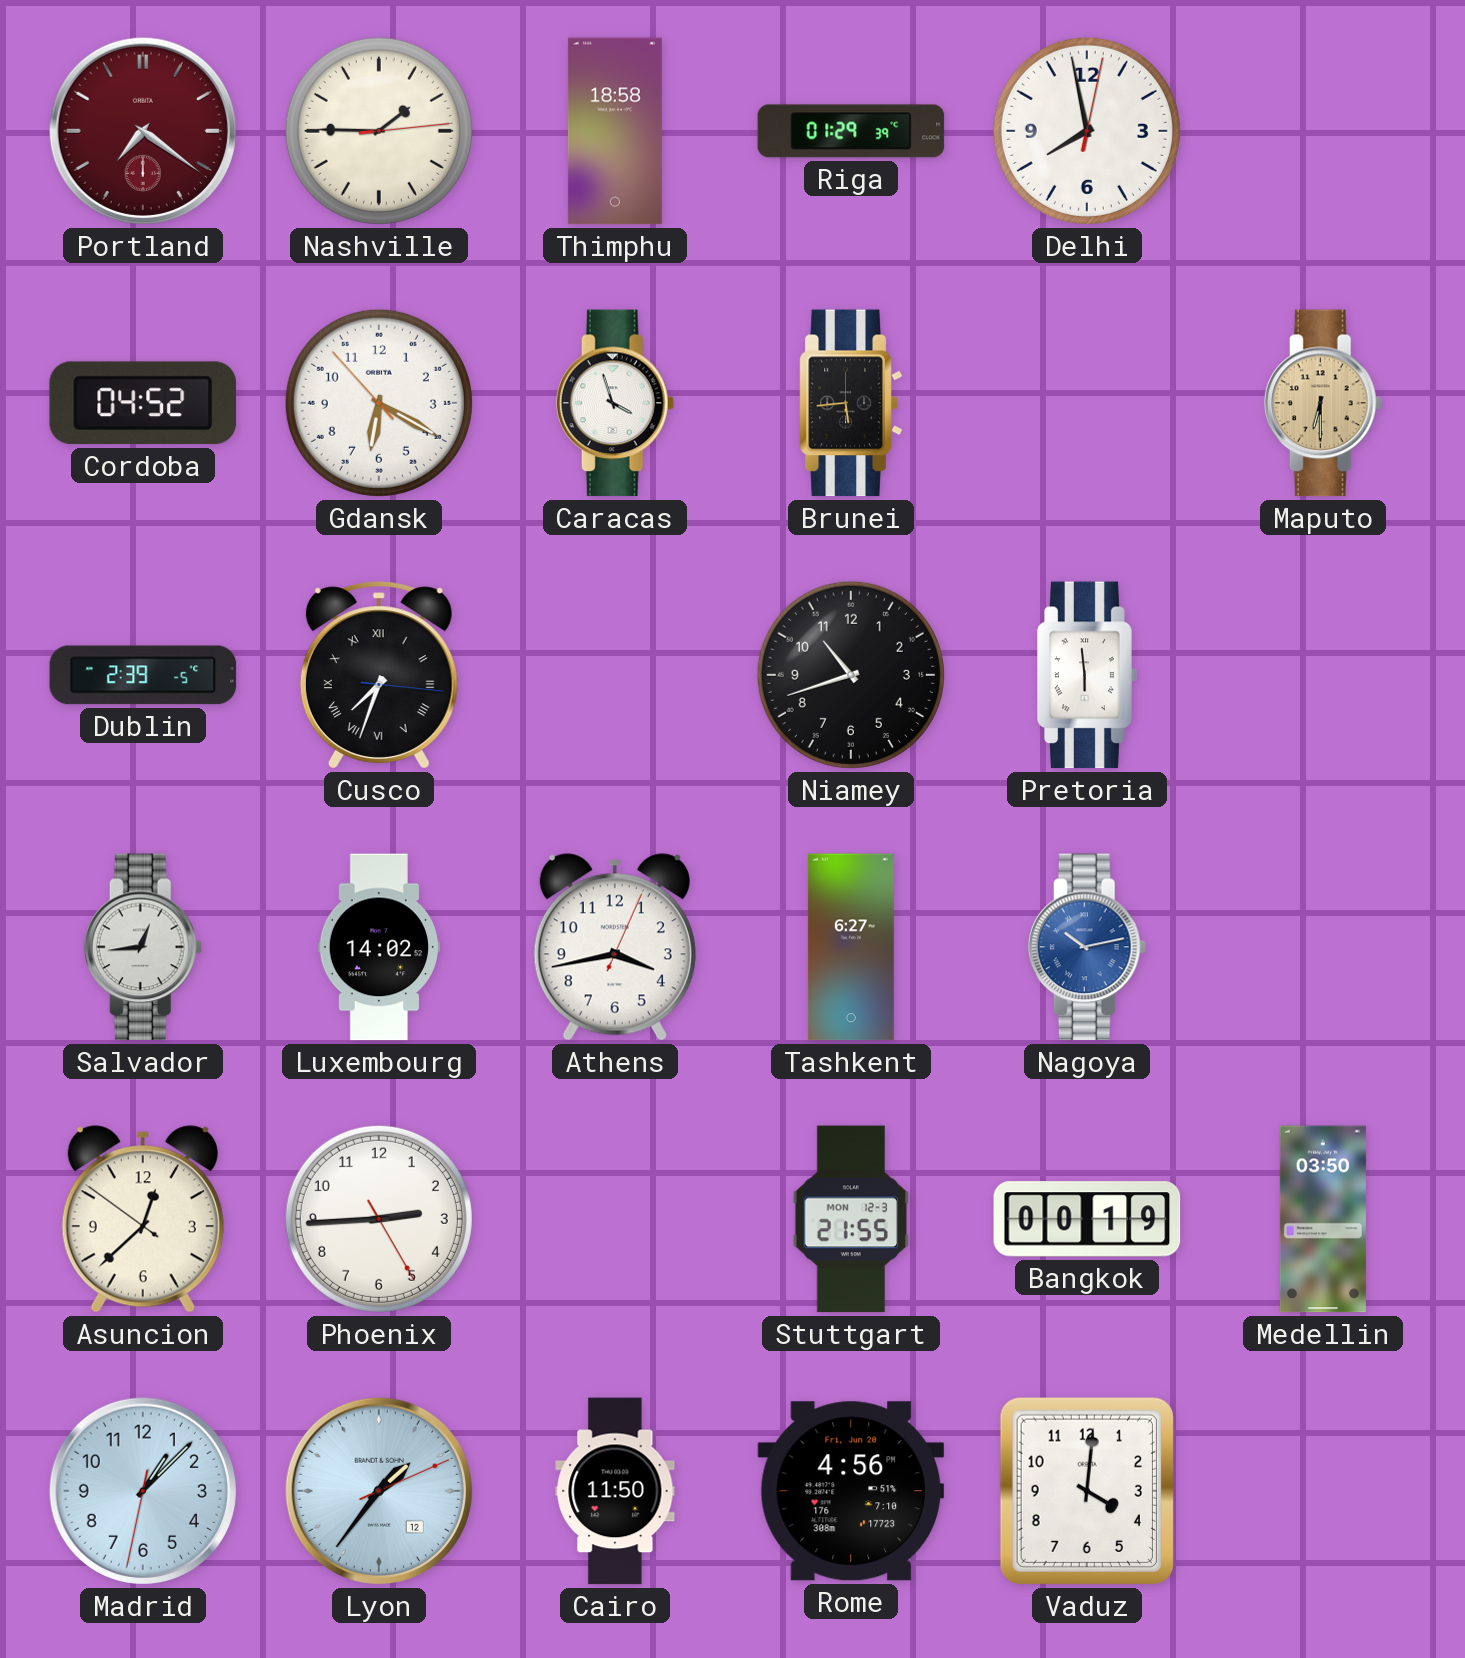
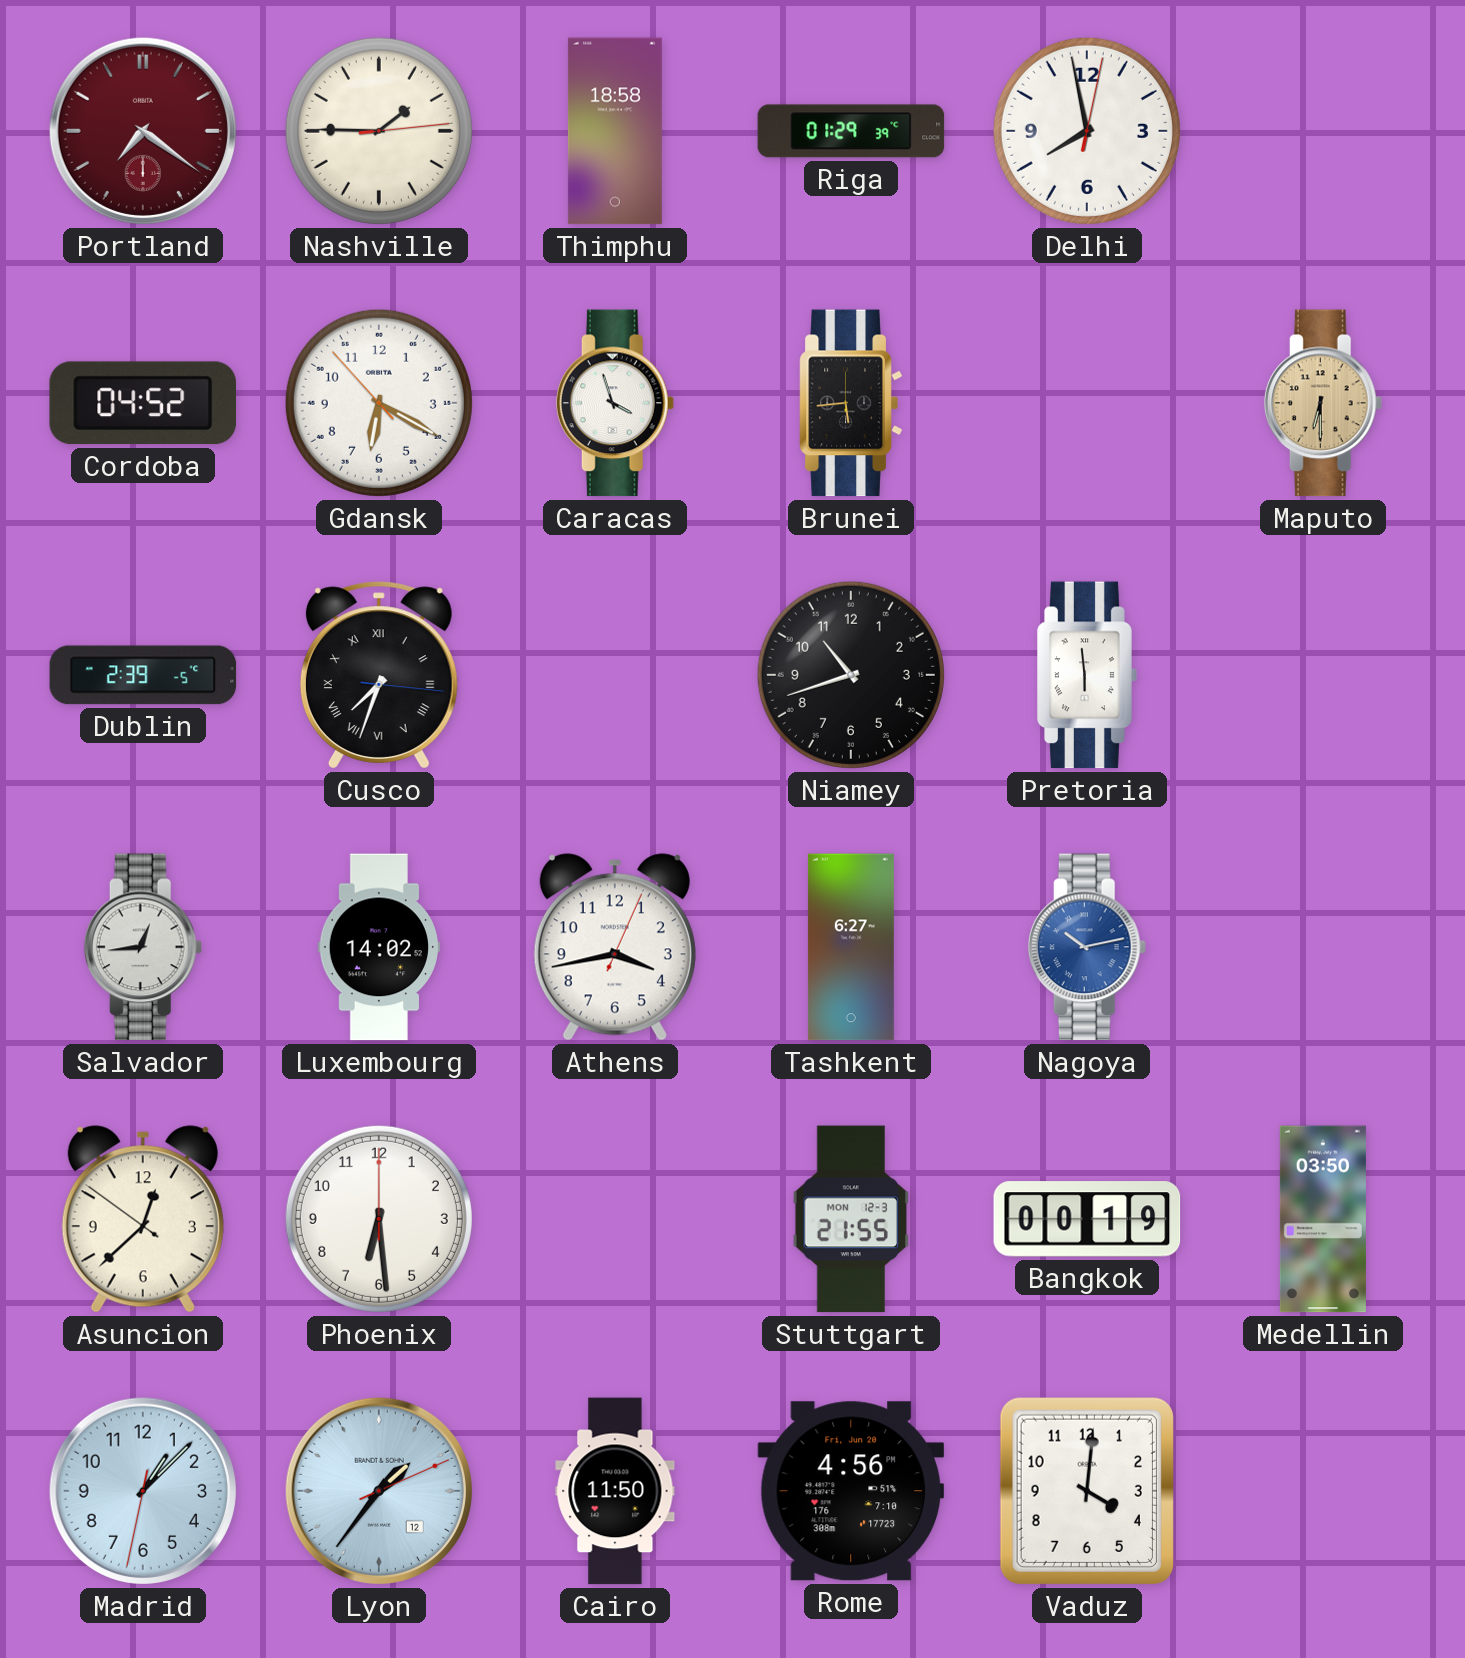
Phoenix: 2:44 -> 6:29
